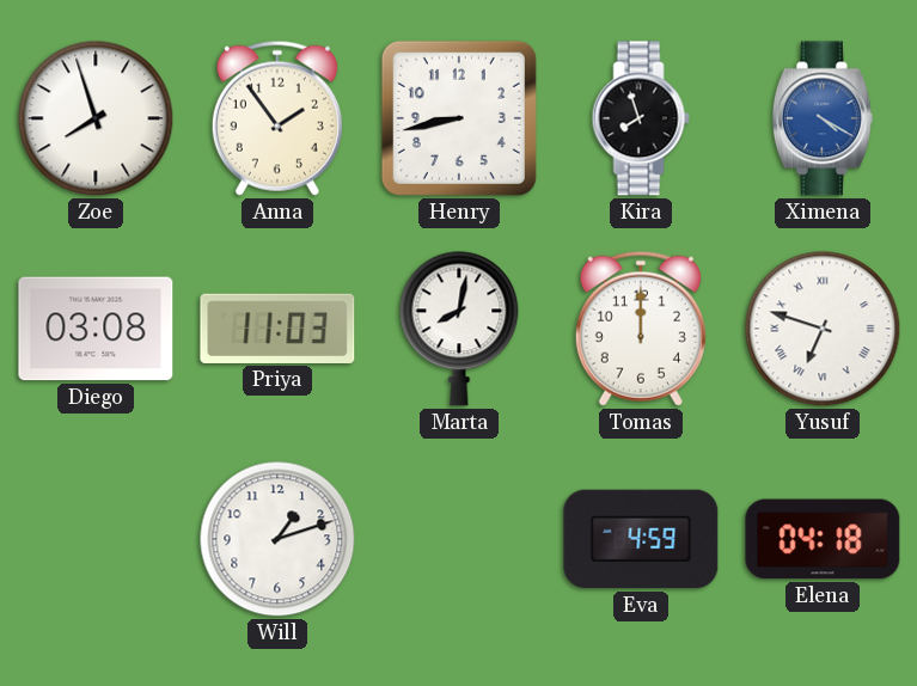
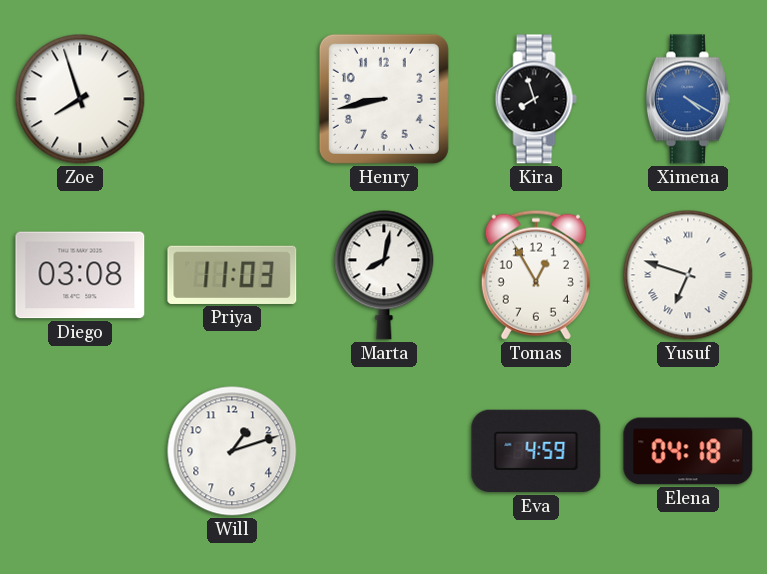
Anna: 1:54 -> none
Tomas: 12:00 -> 12:55
